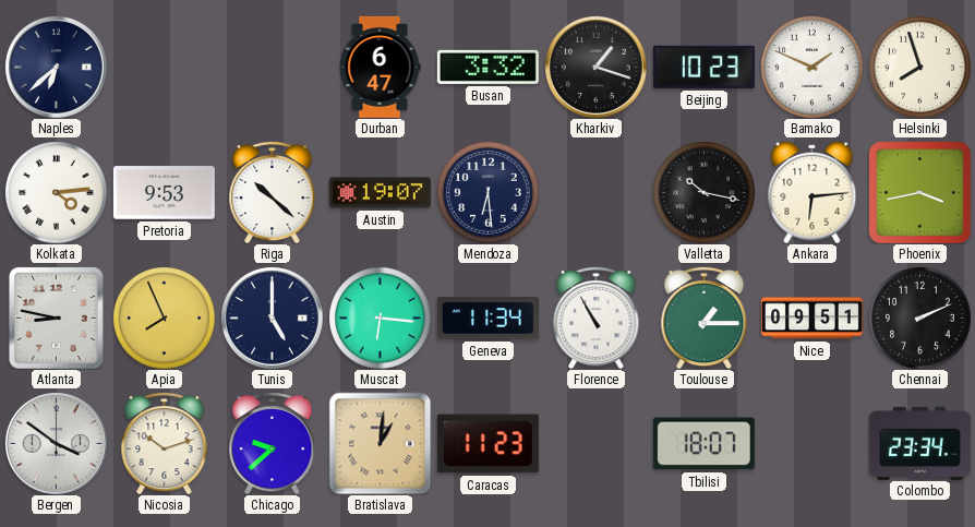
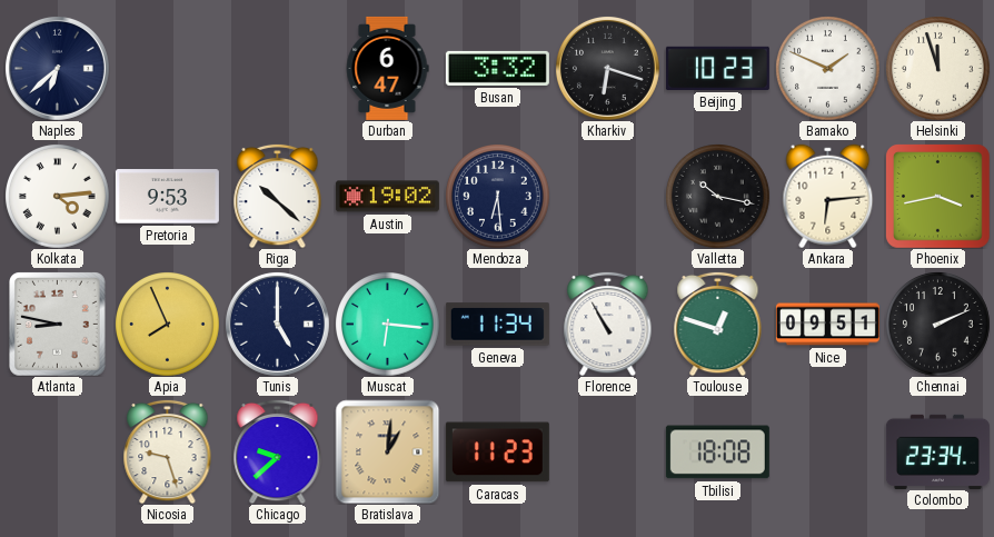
Kharkiv: 1:18 -> 6:18
Helsinki: 7:57 -> 11:57
Austin: 19:07 -> 19:02
Toulouse: 1:15 -> 12:48
Bergen: 3:51 -> none
Nicosia: 10:12 -> 9:27
Tbilisi: 18:07 -> 18:08
